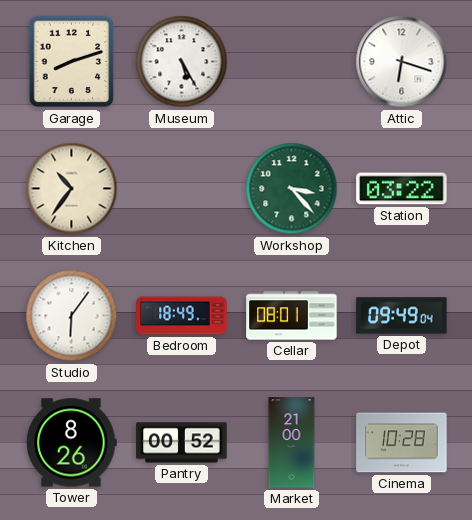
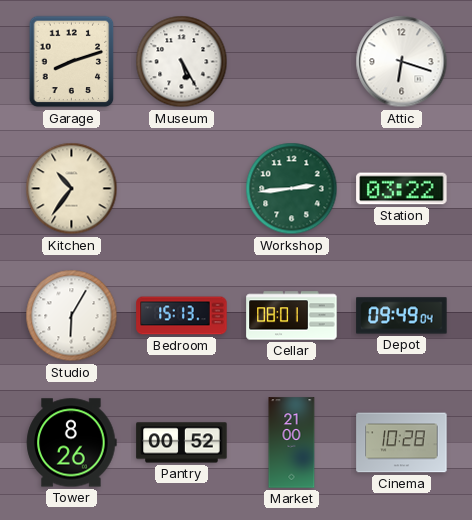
Workshop: 3:23 -> 2:44
Studio: 6:06 -> 6:05
Bedroom: 18:49 -> 15:13
